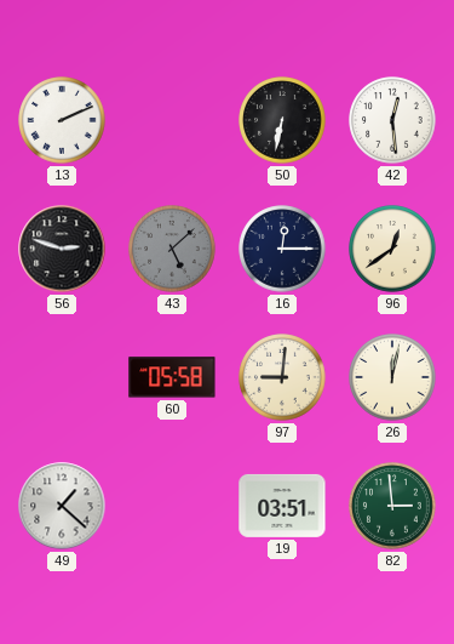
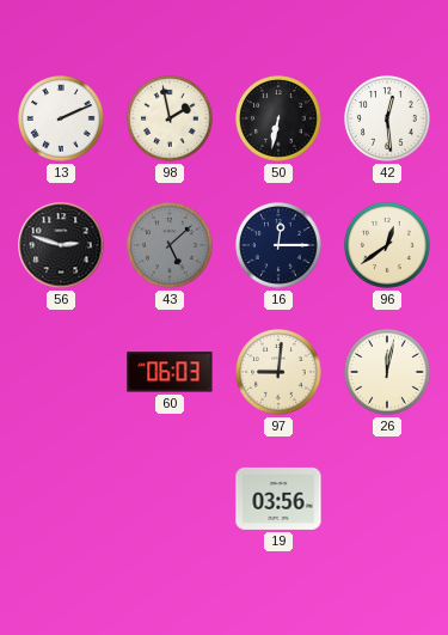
98: none -> 1:58
60: 05:58 -> 06:03
49: 1:22 -> none
19: 03:51 -> 03:56
82: 2:59 -> none
